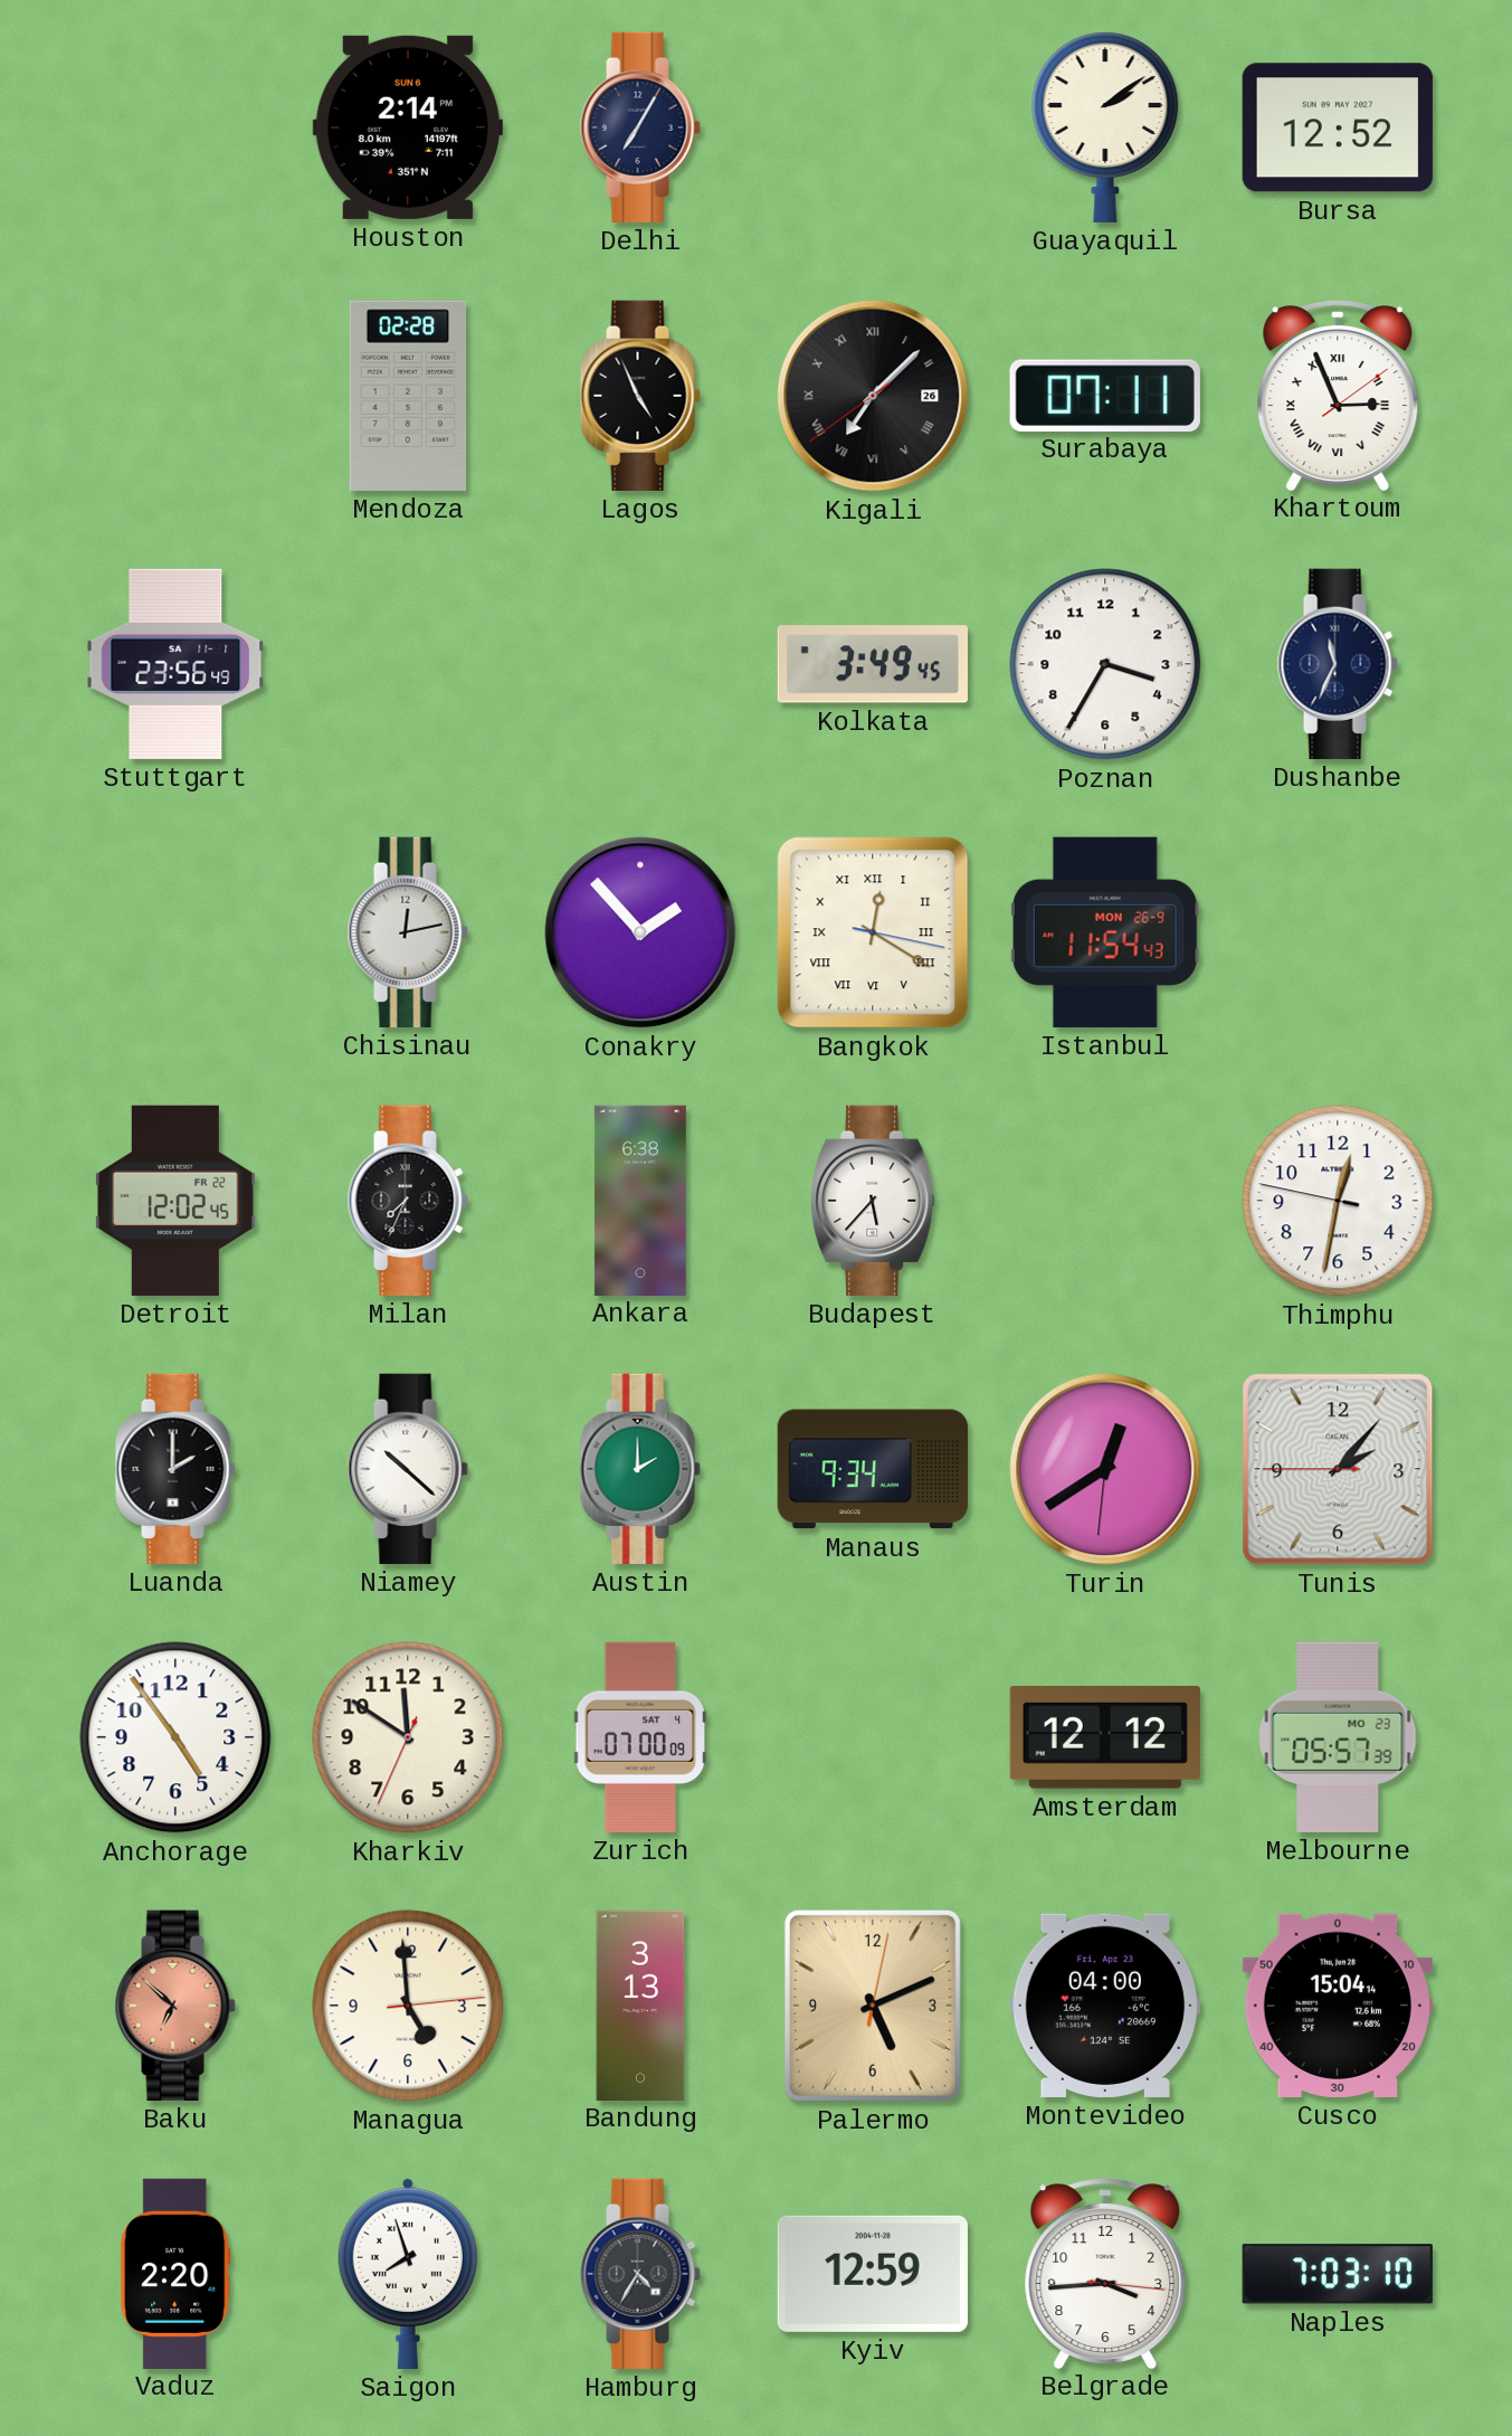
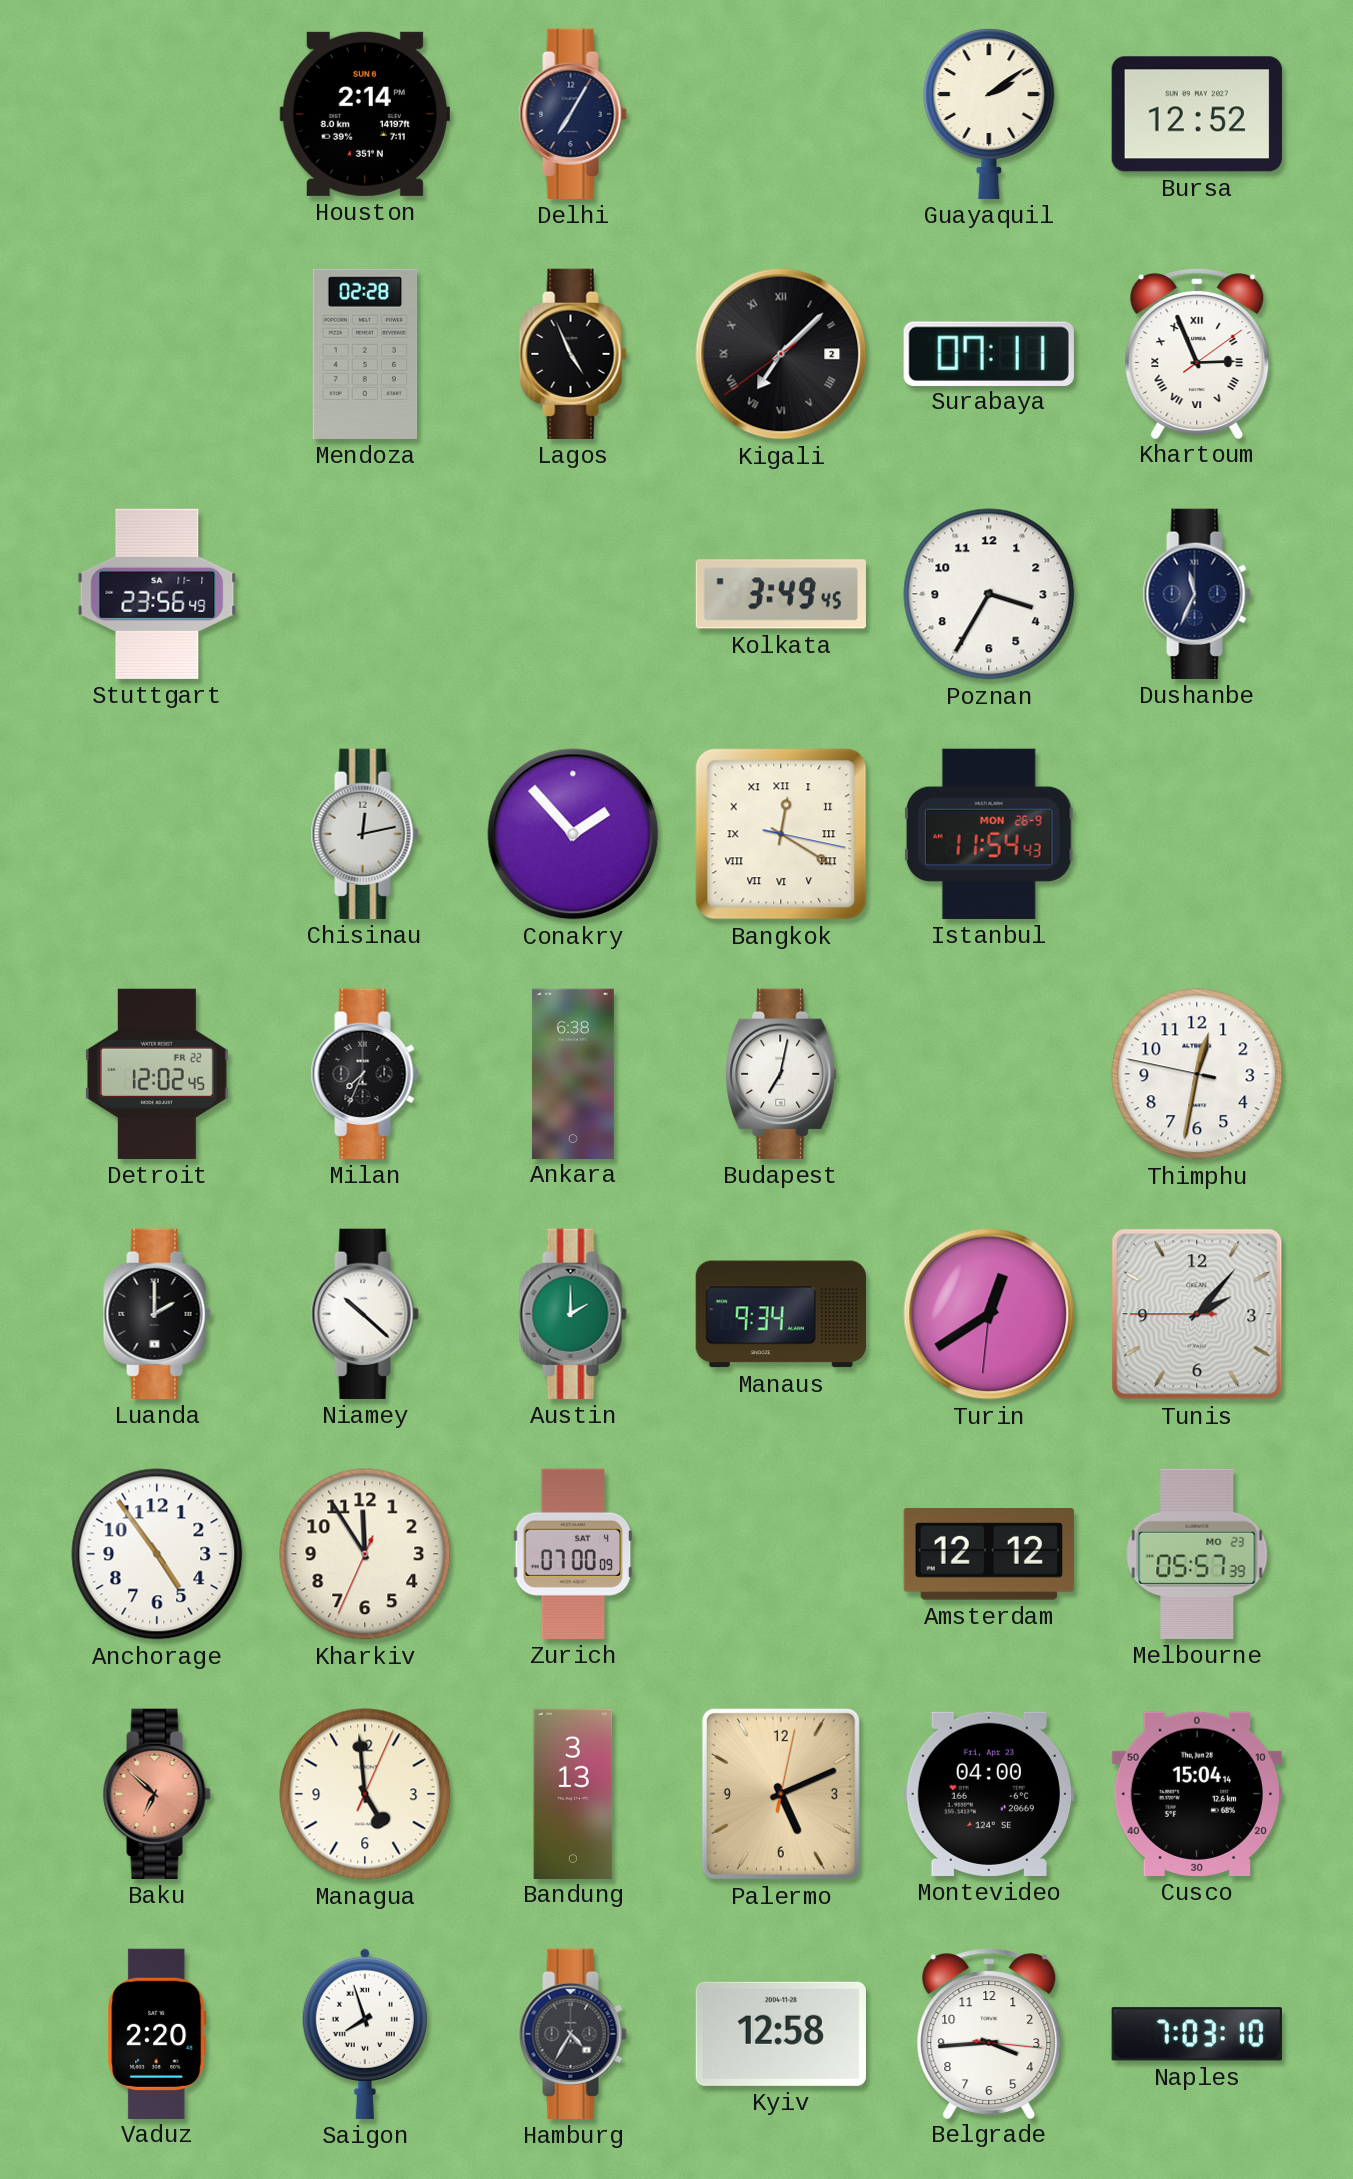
Kigali date: 26 -> 2
Budapest: 5:37 -> 7:02
Kharkiv: 11:50 -> 11:54
Managua: 4:59:14 -> 4:59:04
Kyiv: 12:59 -> 12:58
